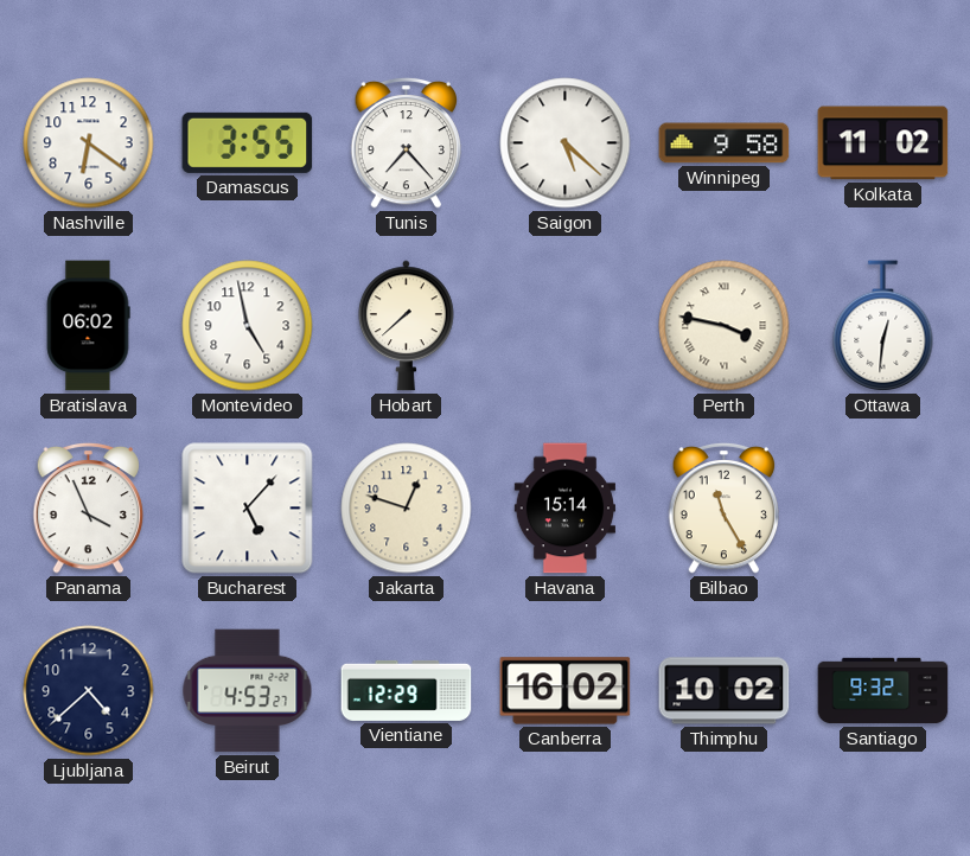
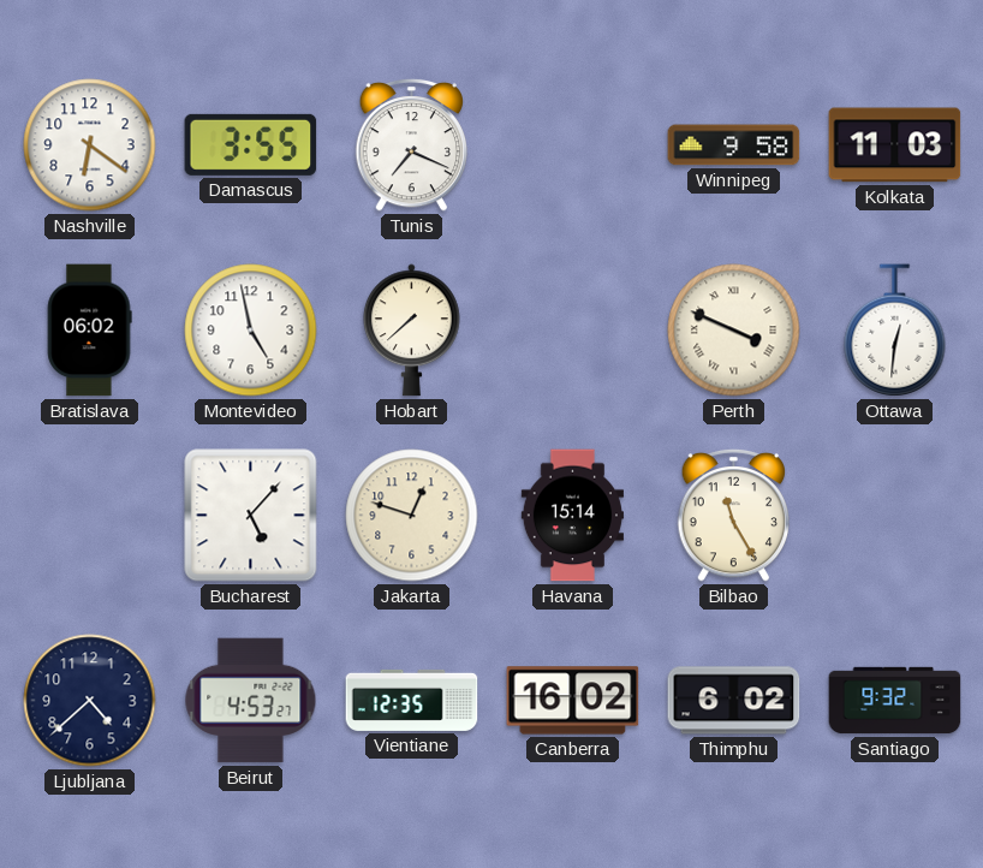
Tunis: 7:23 -> 7:19
Saigon: 5:22 -> none
Kolkata: 11:02 -> 11:03
Perth: 3:47 -> 3:49
Panama: 3:56 -> none
Vientiane: 12:29 -> 12:35
Thimphu: 10:02 -> 6:02
